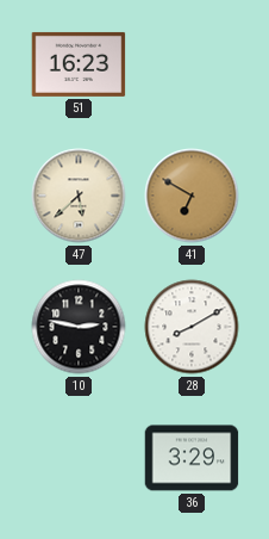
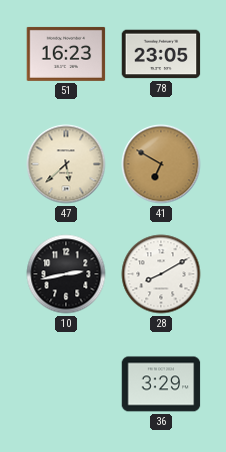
78: none -> 23:05
10: 2:47 -> 2:43
